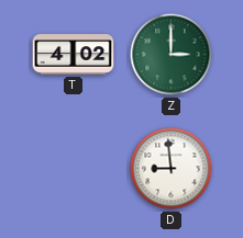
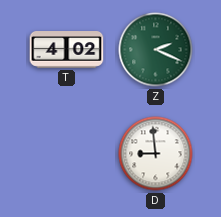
Z: 3:00 -> 2:19
